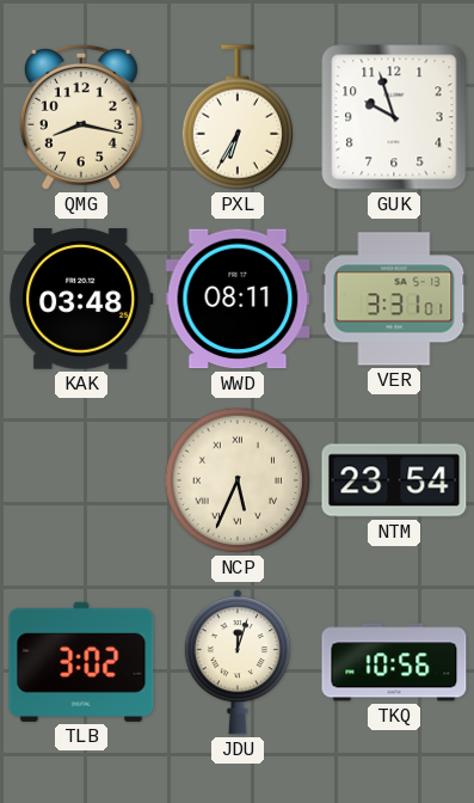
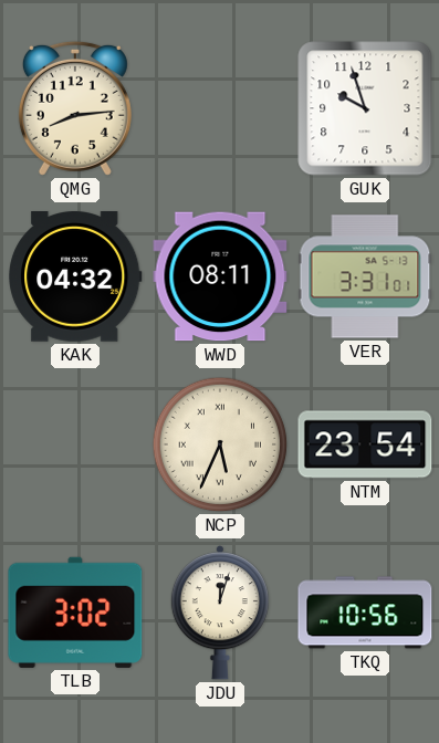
QMG: 8:17 -> 8:14
PXL: 6:35 -> none
KAK: 03:48 -> 04:32
